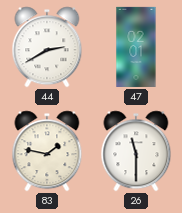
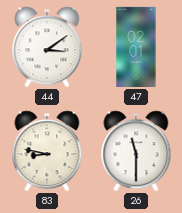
44: 2:40 -> 3:09
83: 1:47 -> 8:47
